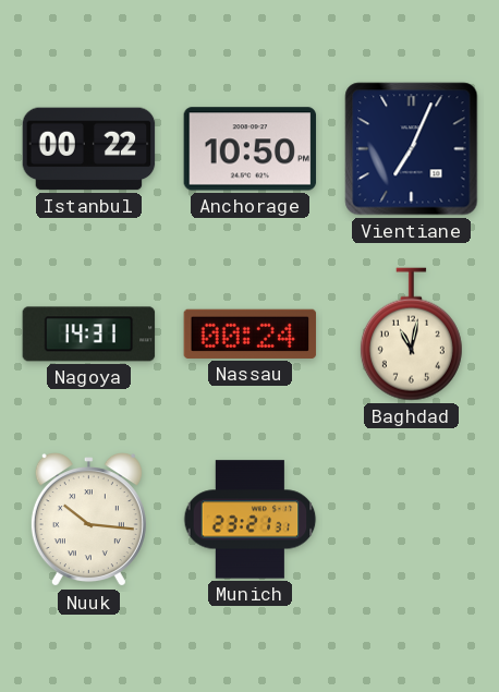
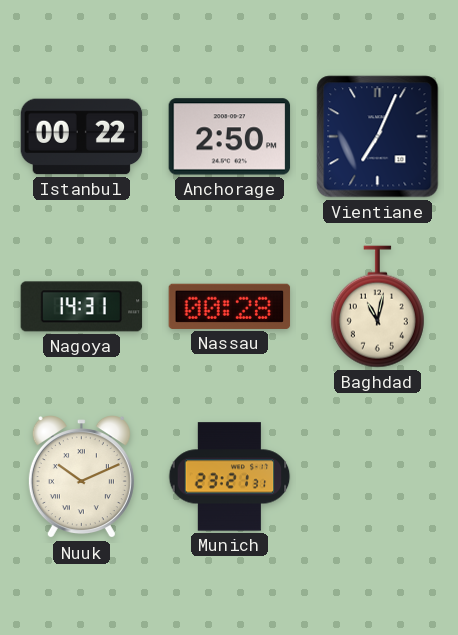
Anchorage: 10:50 -> 2:50
Nassau: 00:24 -> 00:28
Nuuk: 10:16 -> 10:11
